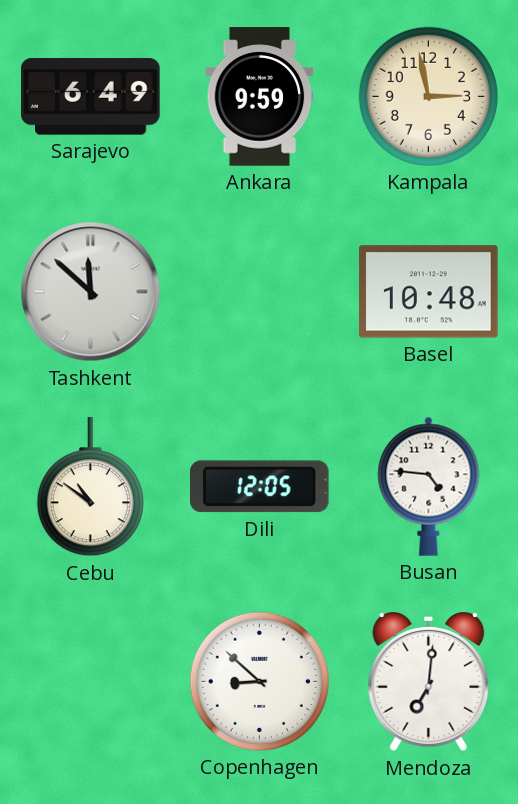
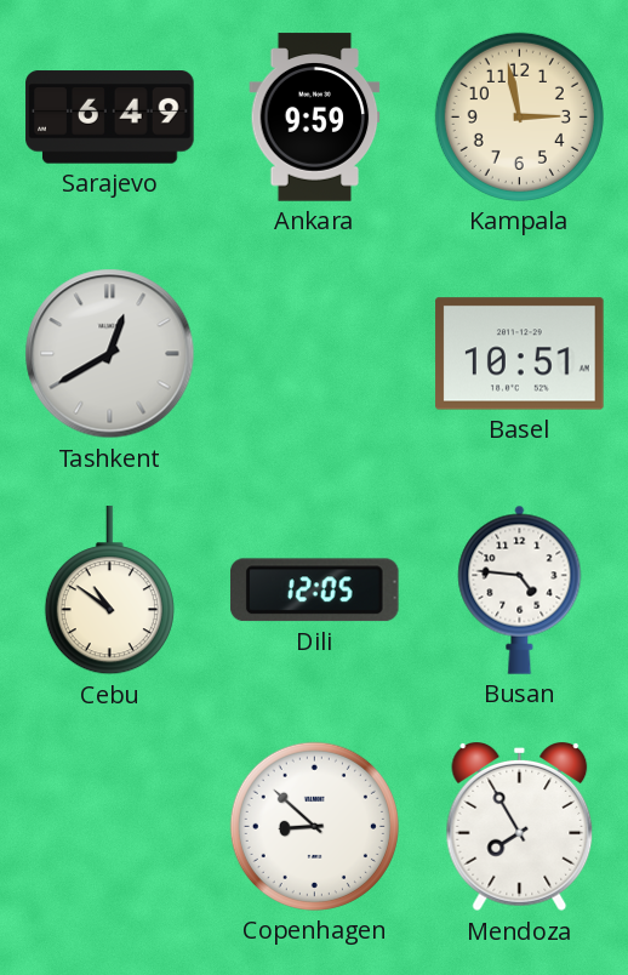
Tashkent: 11:52 -> 12:40
Basel: 10:48 -> 10:51
Mendoza: 7:01 -> 7:55
